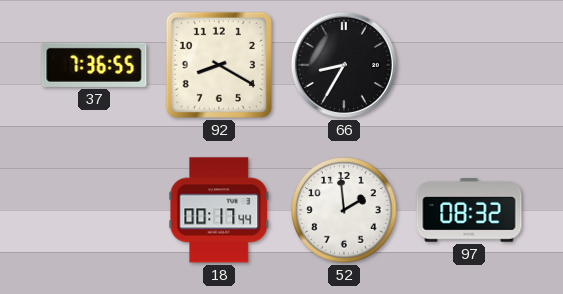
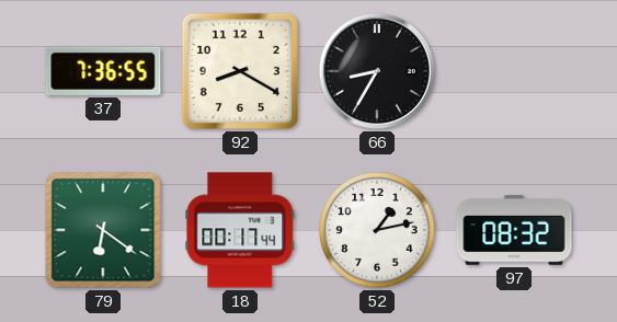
79: none -> 6:21
52: 1:59 -> 1:13
